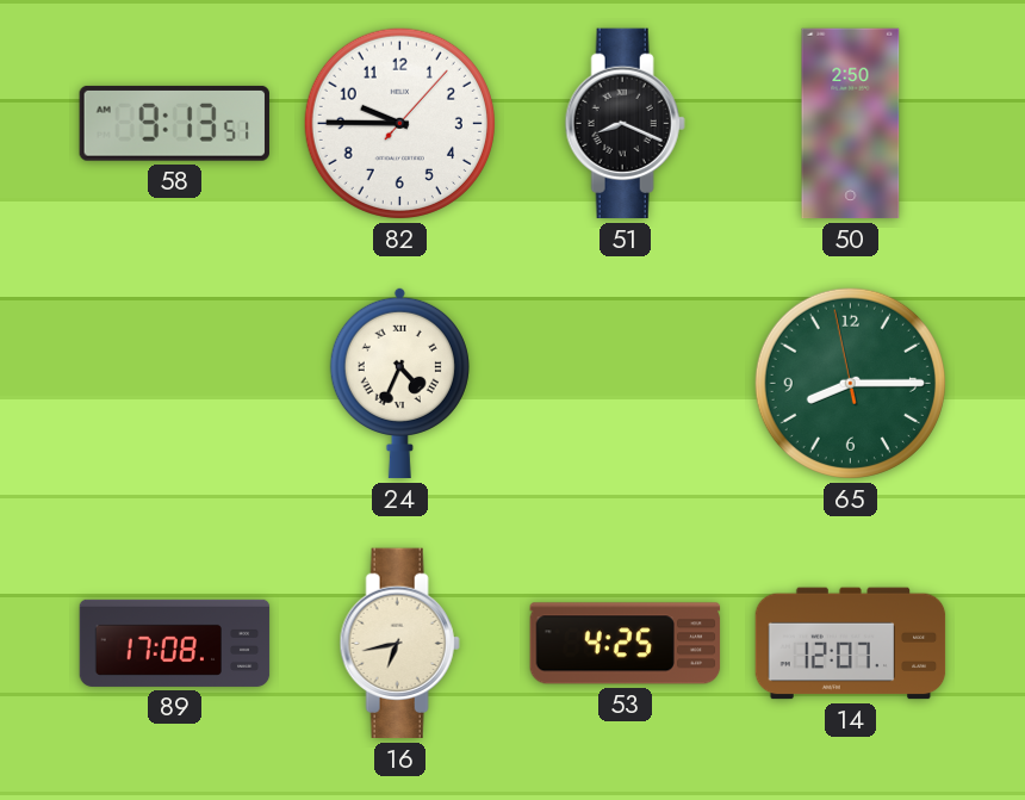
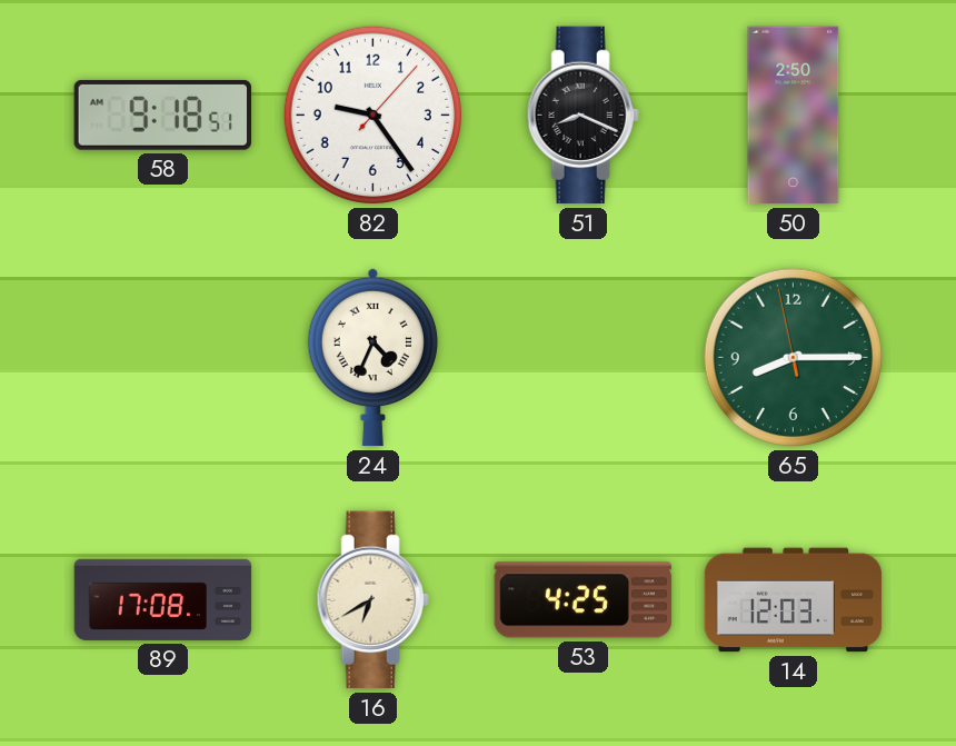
58: 9:13 -> 9:18
82: 9:45 -> 9:24
16: 6:43 -> 6:40
14: 12:07 -> 12:03
